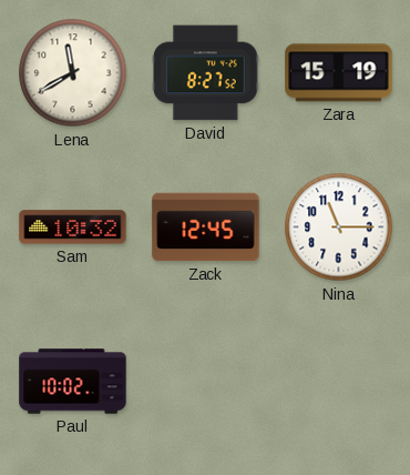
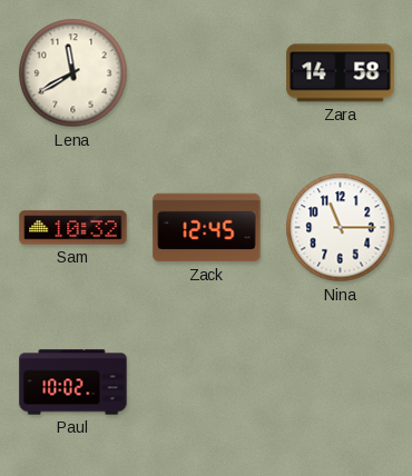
David: 8:27 -> none
Zara: 15:19 -> 14:58
